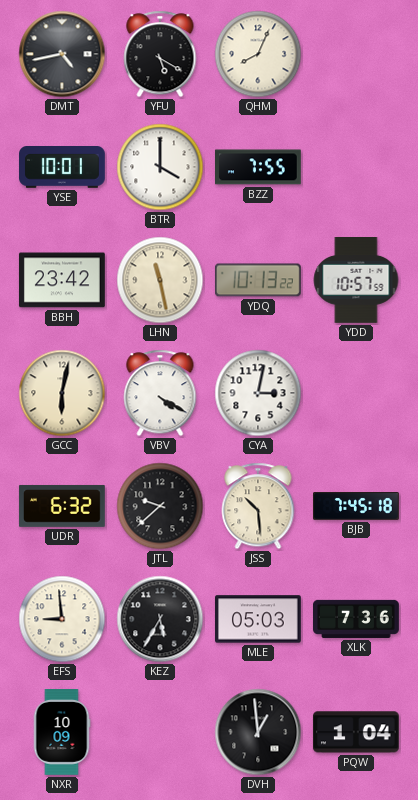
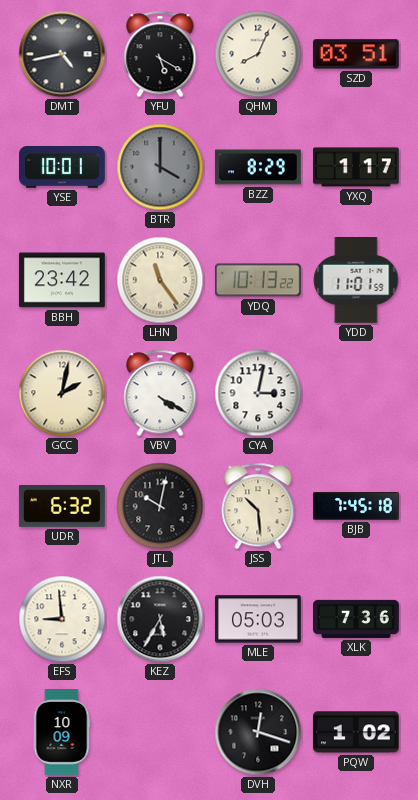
SZD: none -> 03:51
BTR dial: white -> grey
BZZ: 7:55 -> 8:29
YXQ: none -> 1:17
LHN: 11:28 -> 11:24
YDD: 10:57 -> 11:01
GCC: 6:02 -> 2:02
JTL: 9:38 -> 10:02
DVH: 12:59 -> 12:18
PQW: 1:04 -> 1:02
